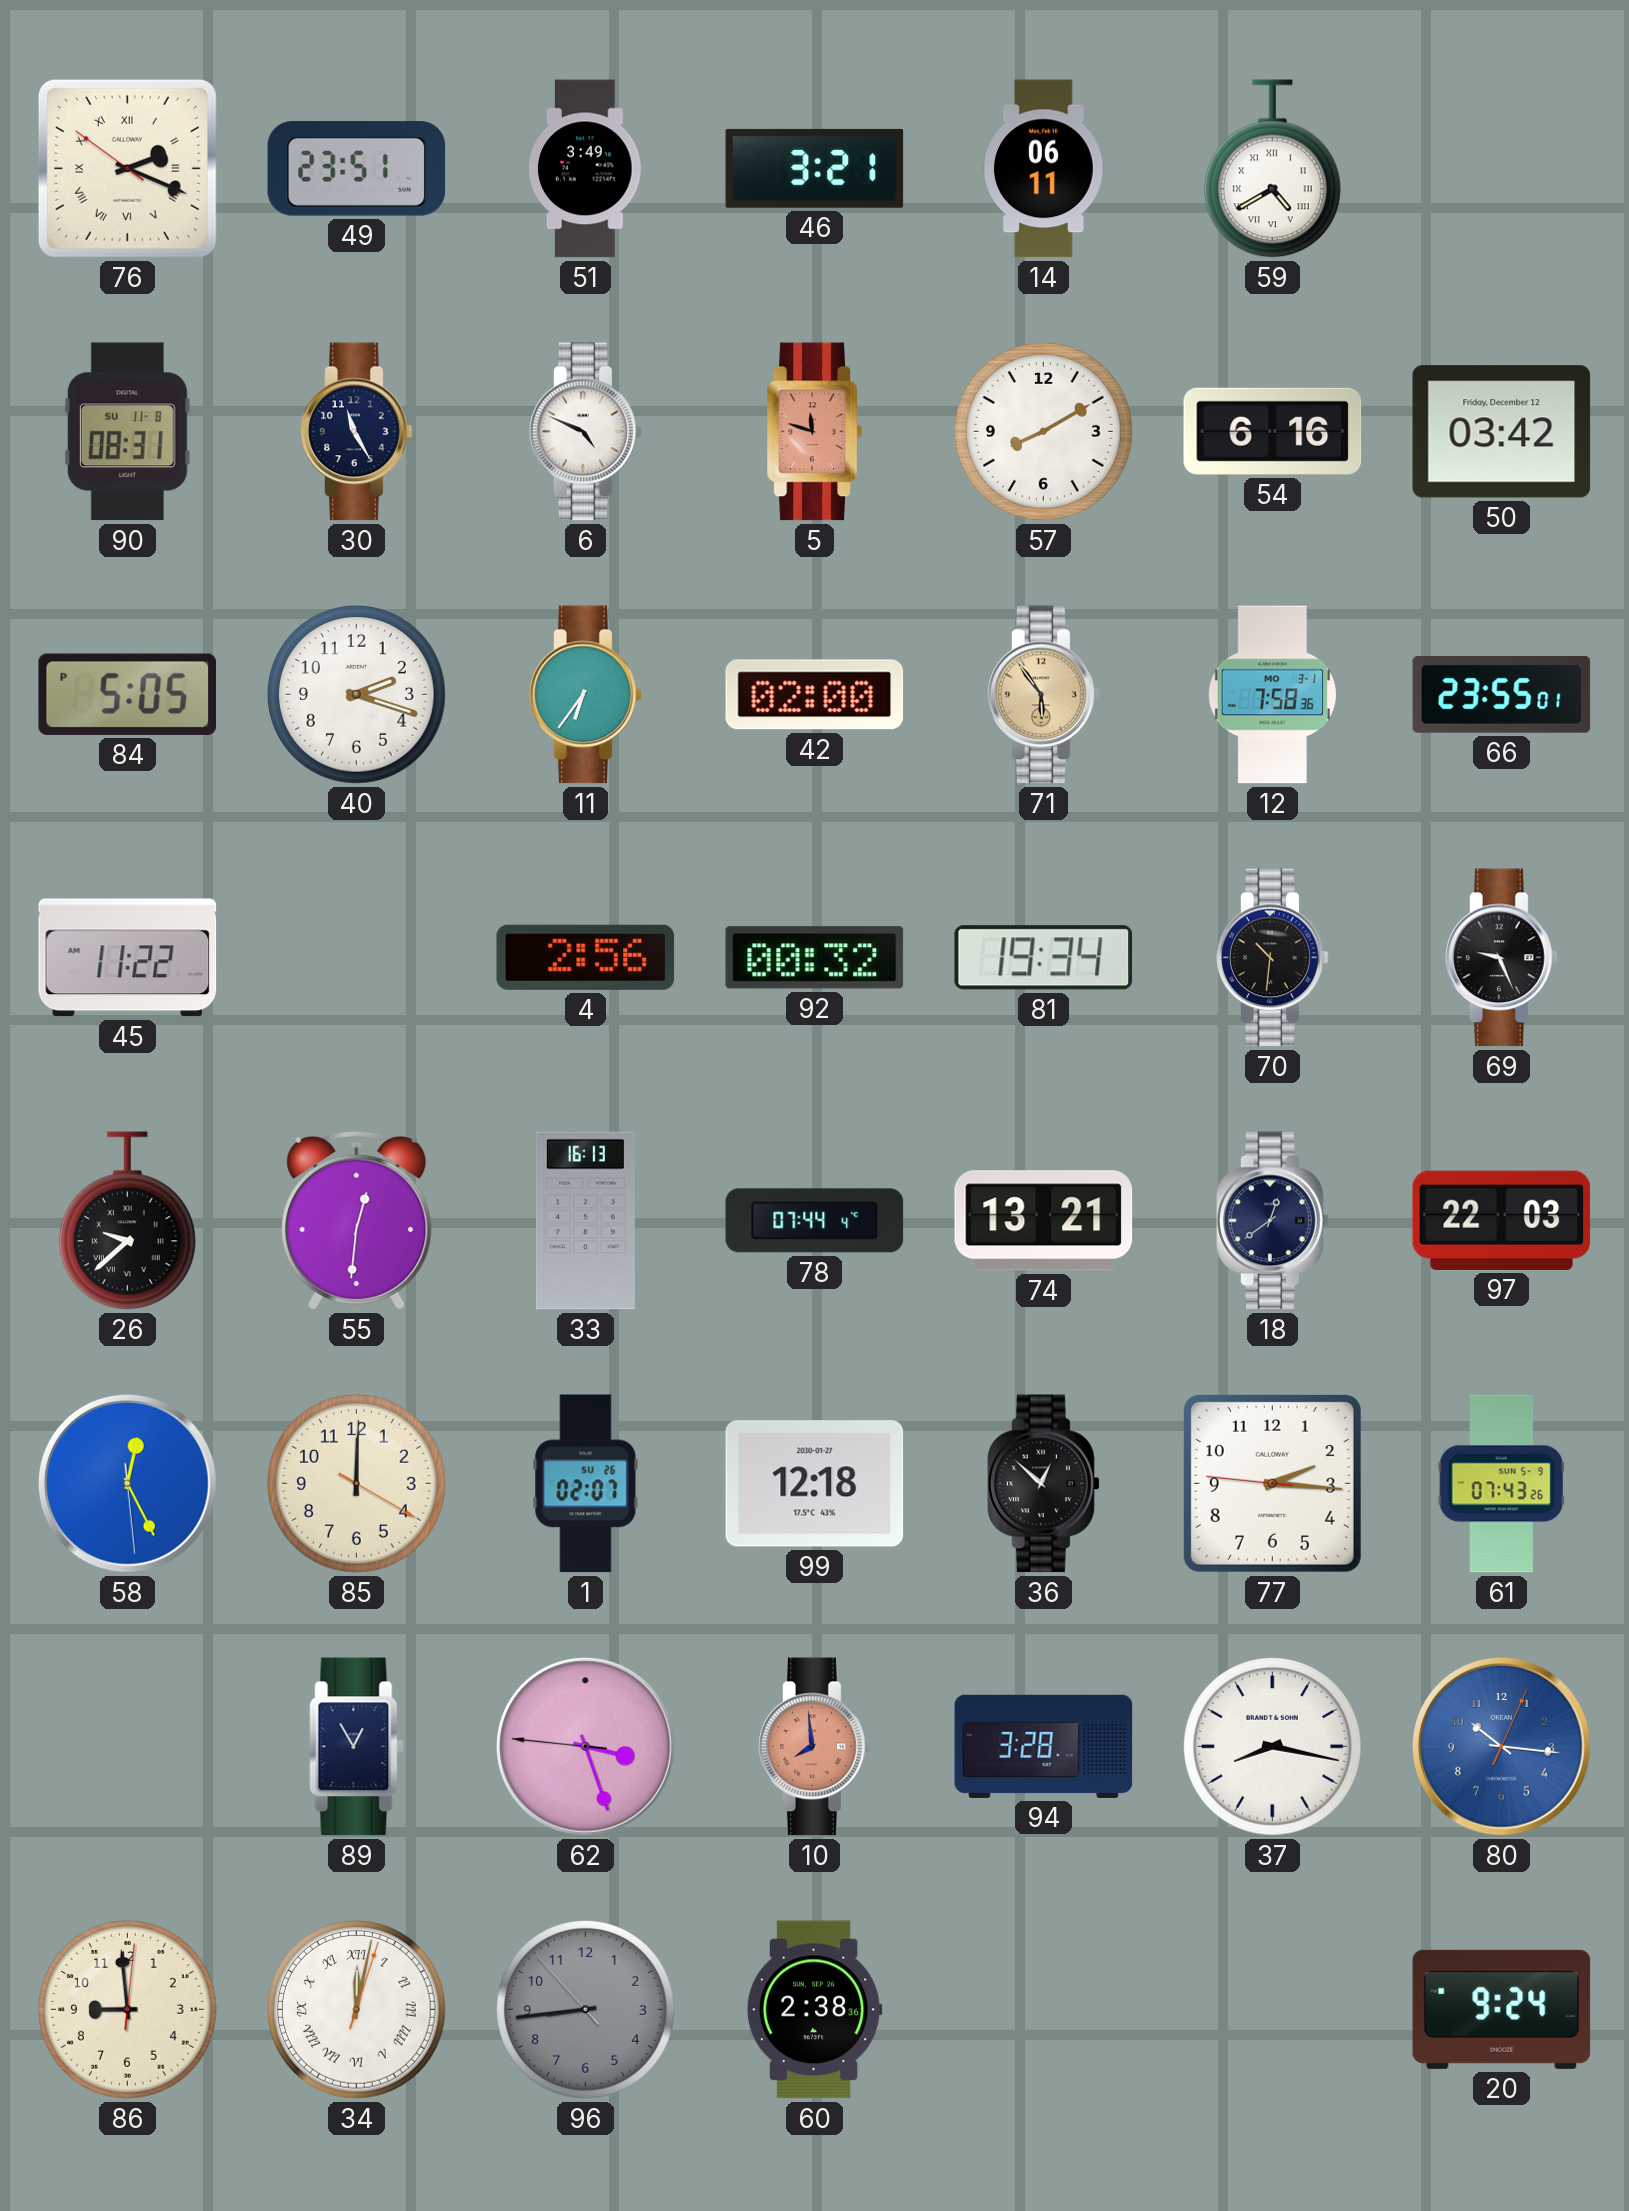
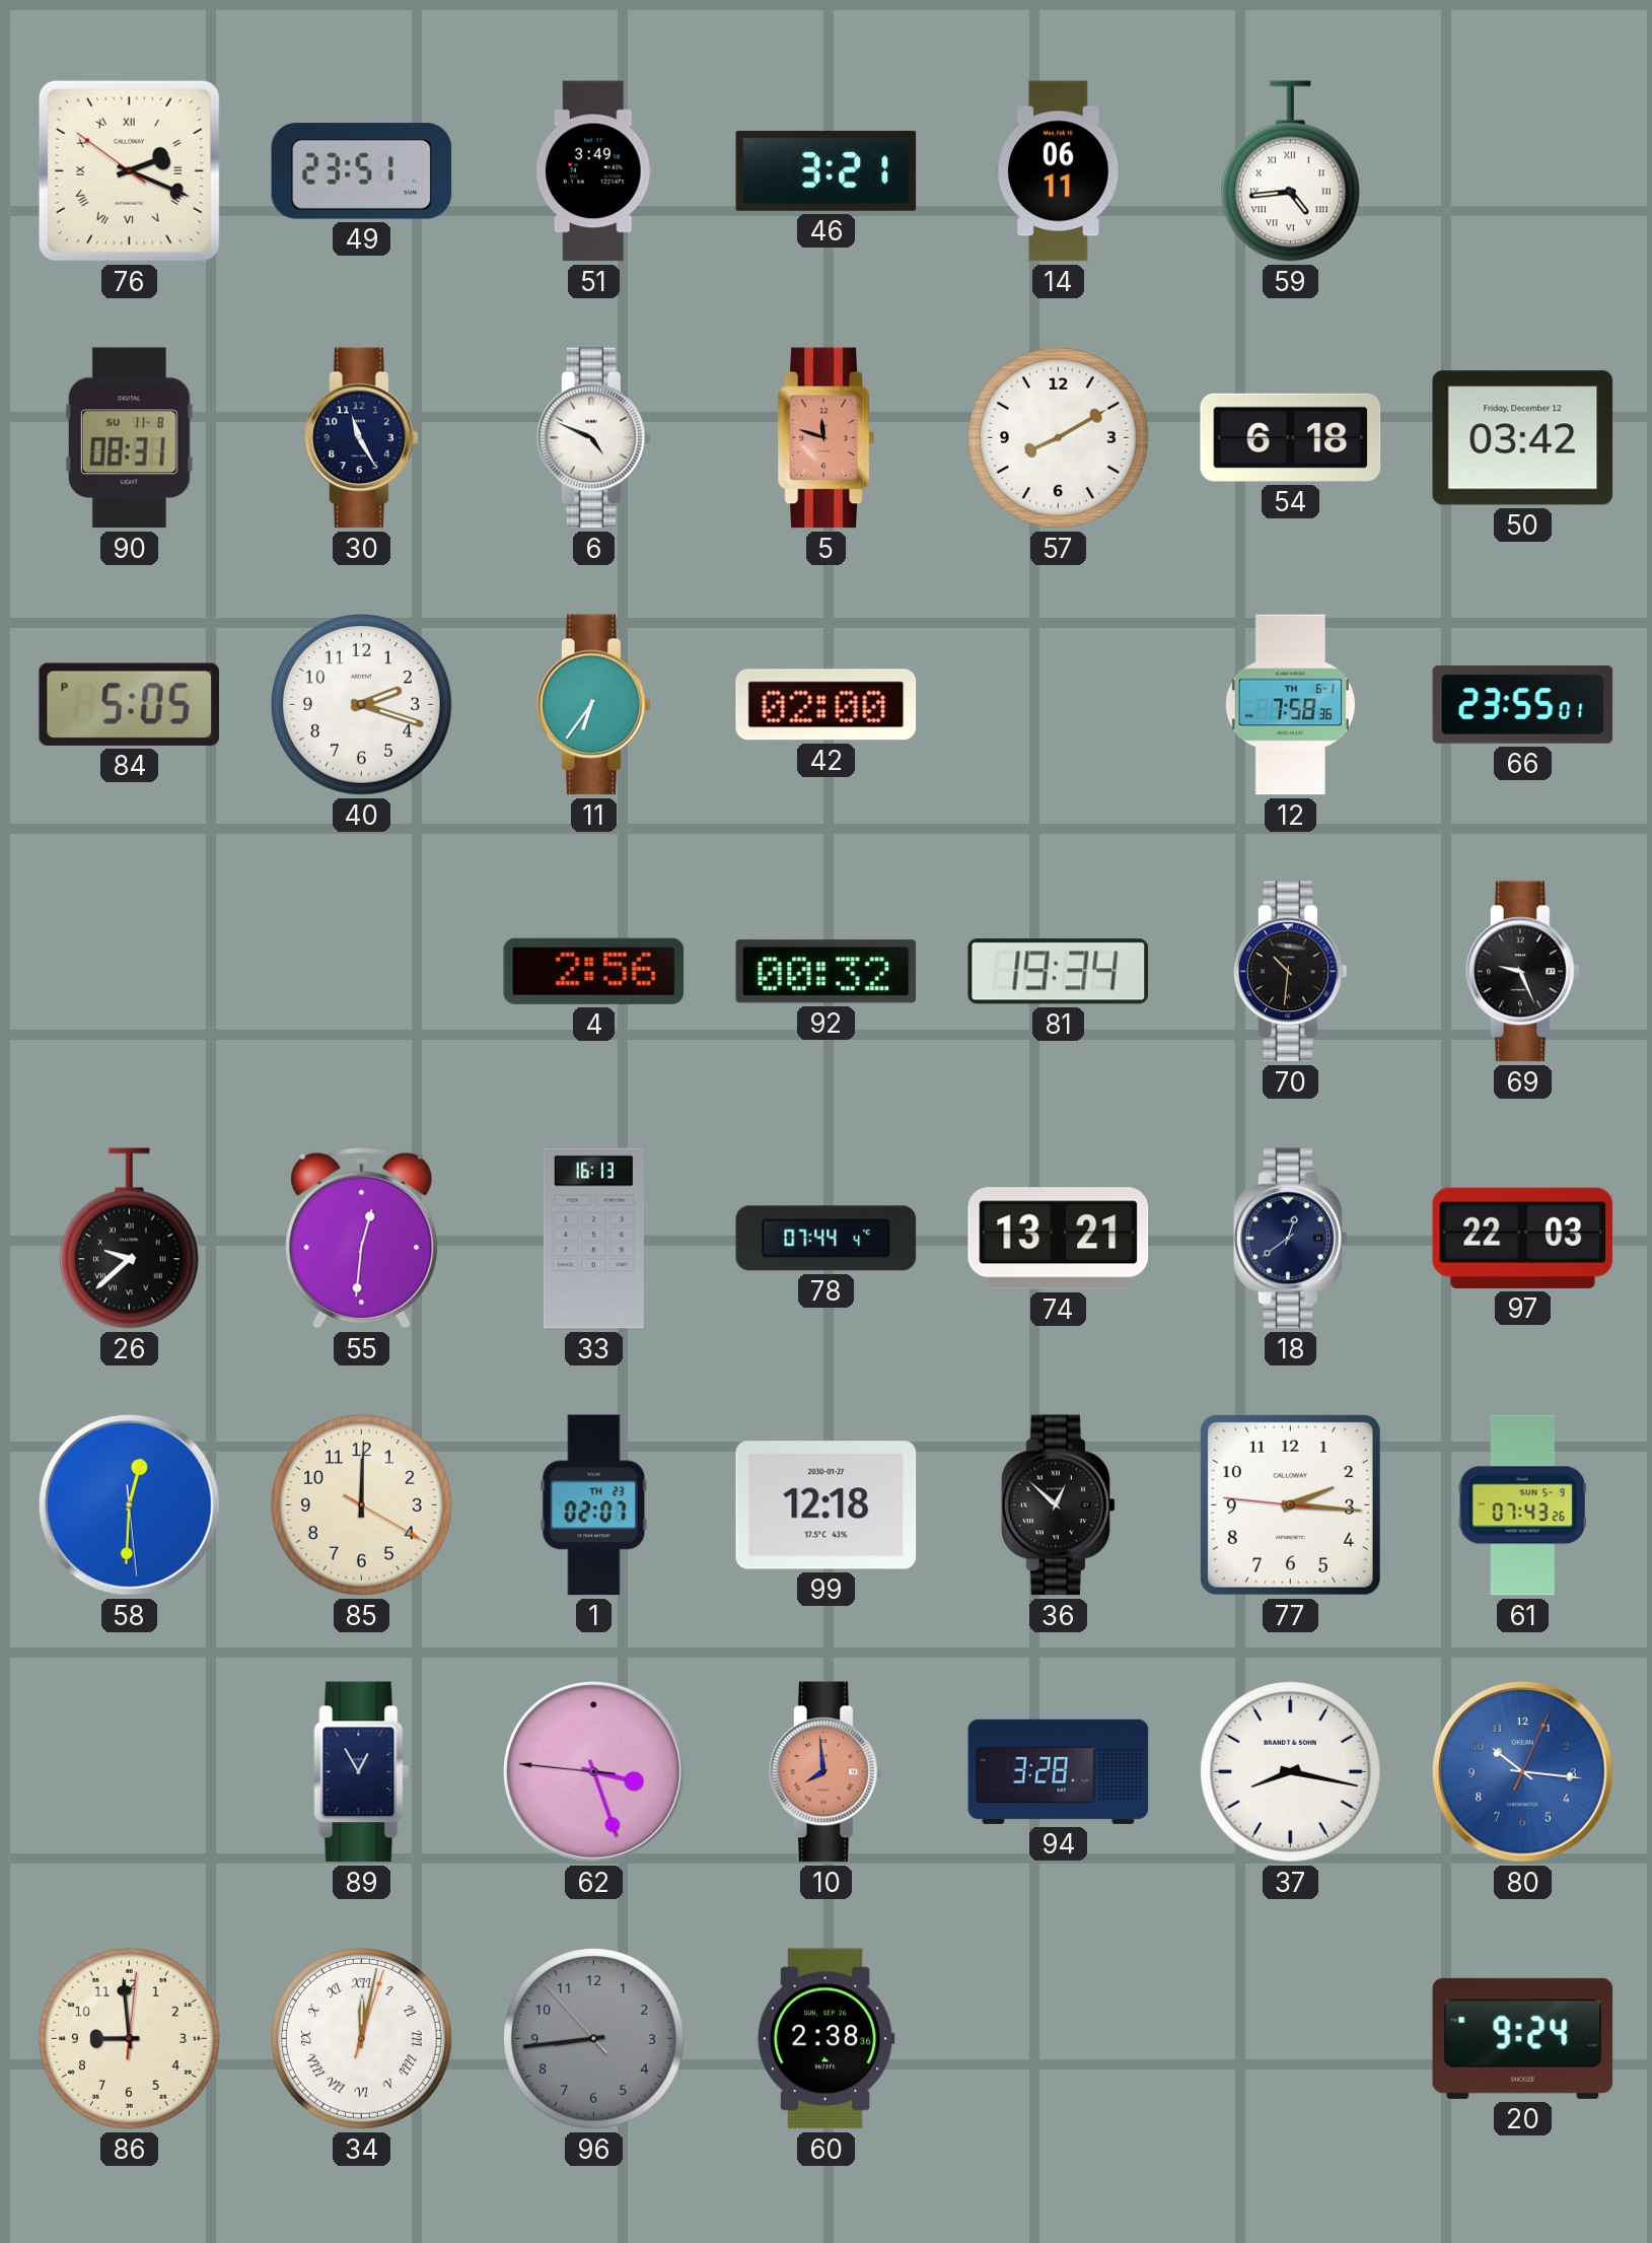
59: 4:40 -> 4:44
54: 6:16 -> 6:18
71: 5:54 -> none
12 date: MO 3-1 -> TH 6-1
45: 11:22 -> none
58: 12:25 -> 12:30
1 date: SU 26 -> TH 23
